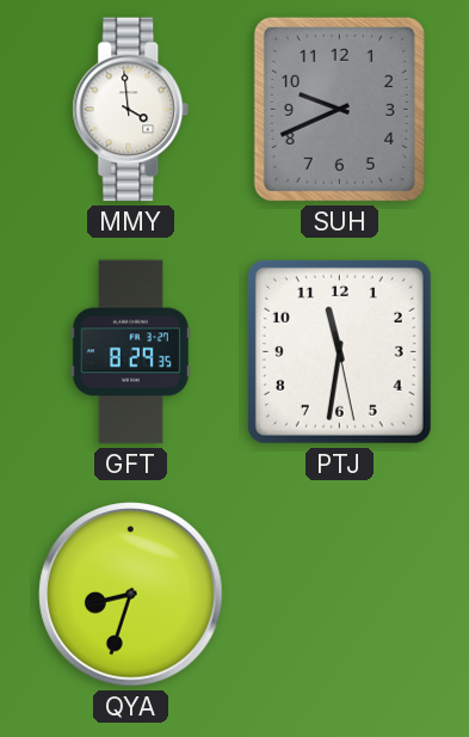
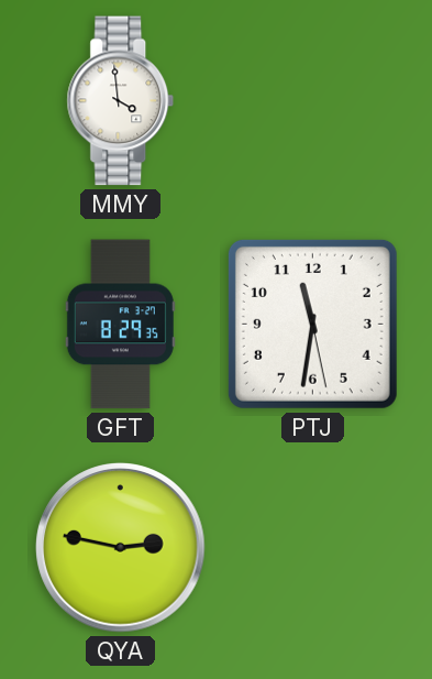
SUH: 9:41 -> none
QYA: 8:33 -> 2:47
